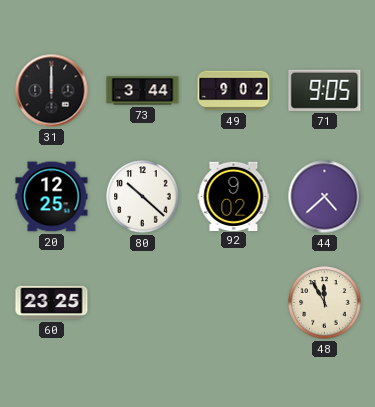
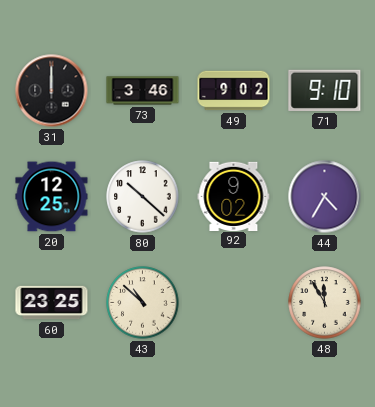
73: 3:44 -> 3:46
71: 9:05 -> 9:10
44: 4:38 -> 4:35
43: none -> 10:52
